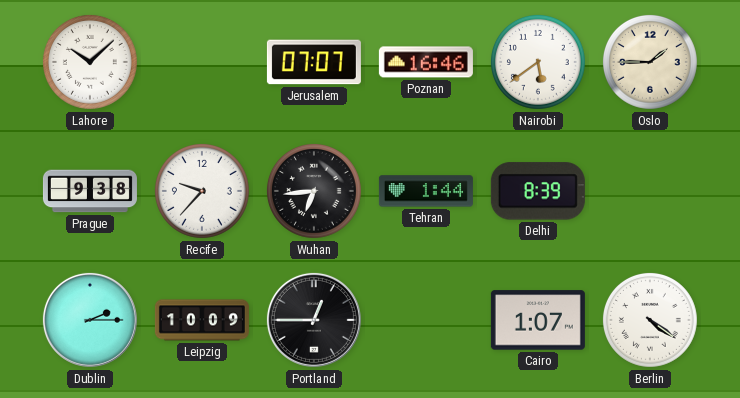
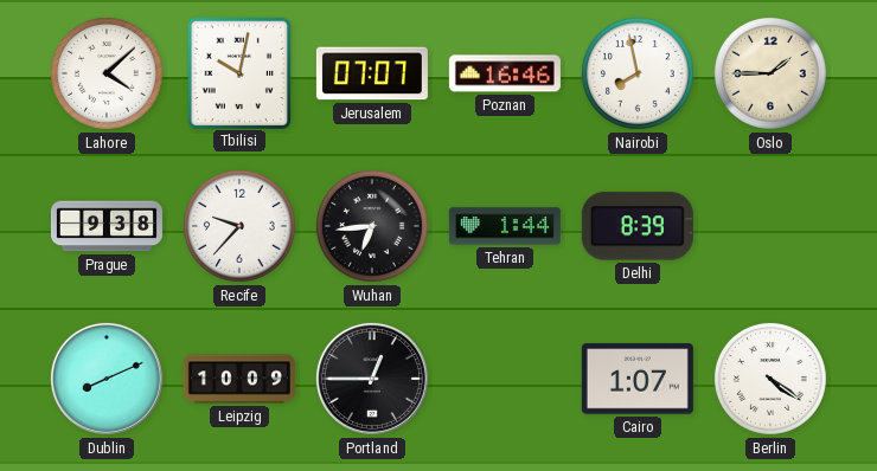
Lahore: 10:08 -> 4:08
Tbilisi: none -> 10:02
Nairobi: 5:39 -> 7:58
Dublin: 2:15 -> 8:11
